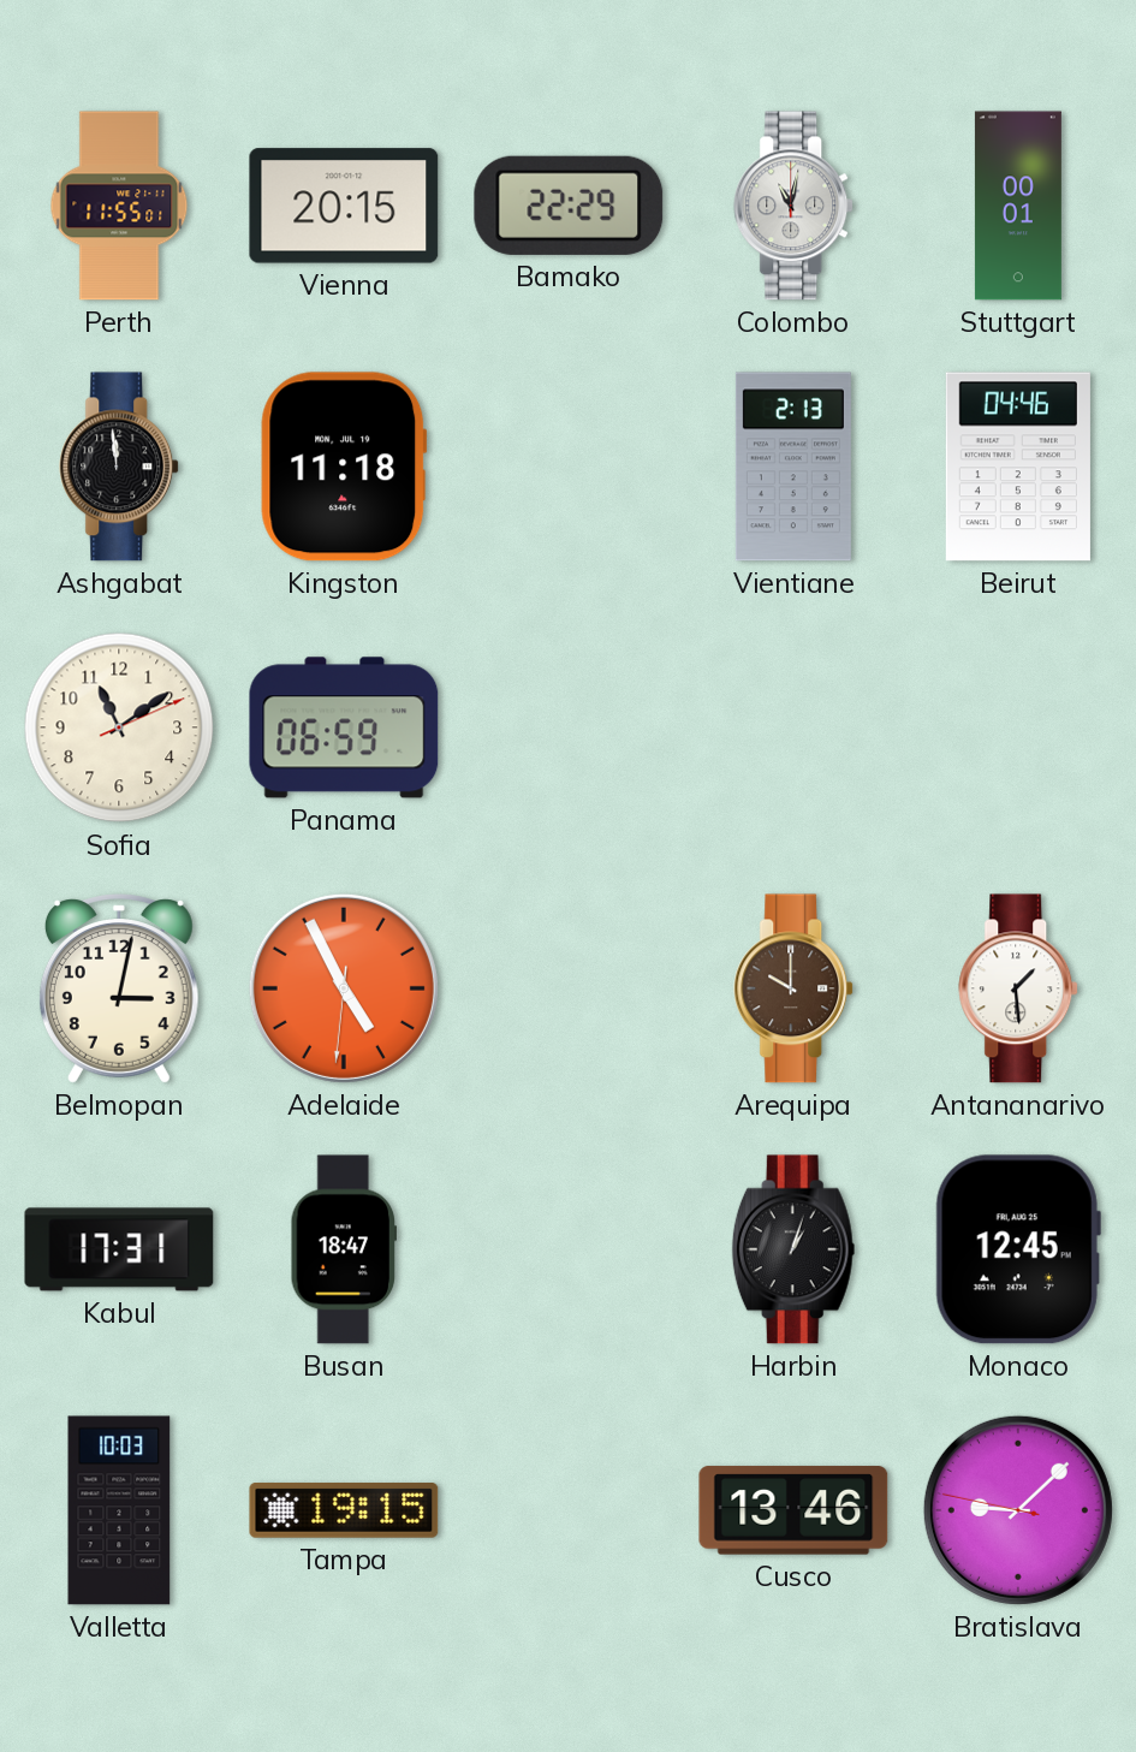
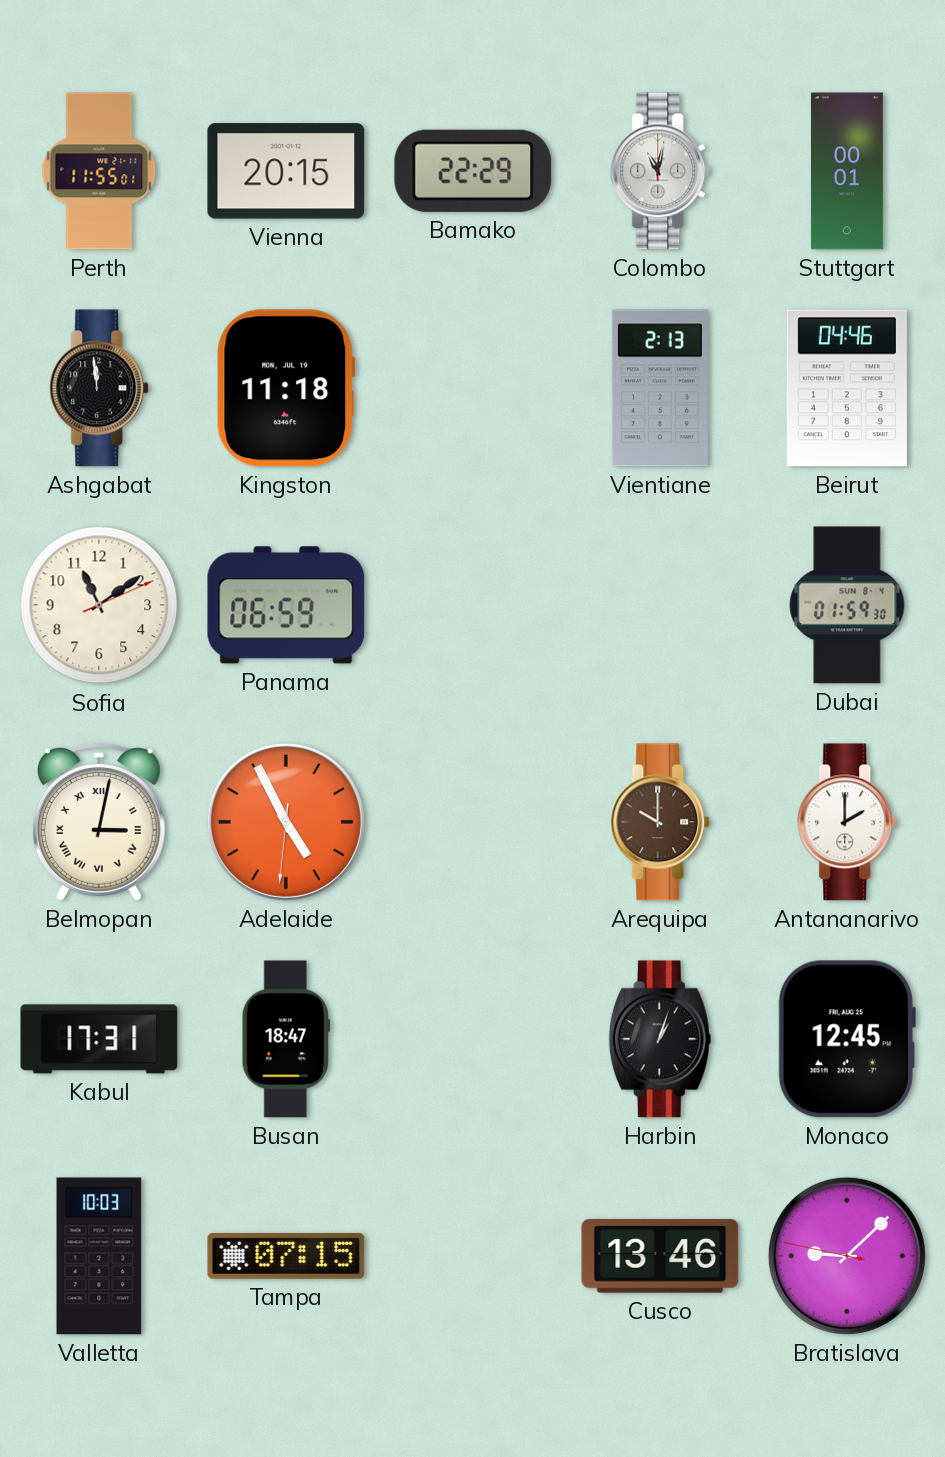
Dubai: none -> 01:59
Belmopan numerals: Arabic -> Roman
Antananarivo: 1:29 -> 2:00
Tampa: 19:15 -> 07:15
